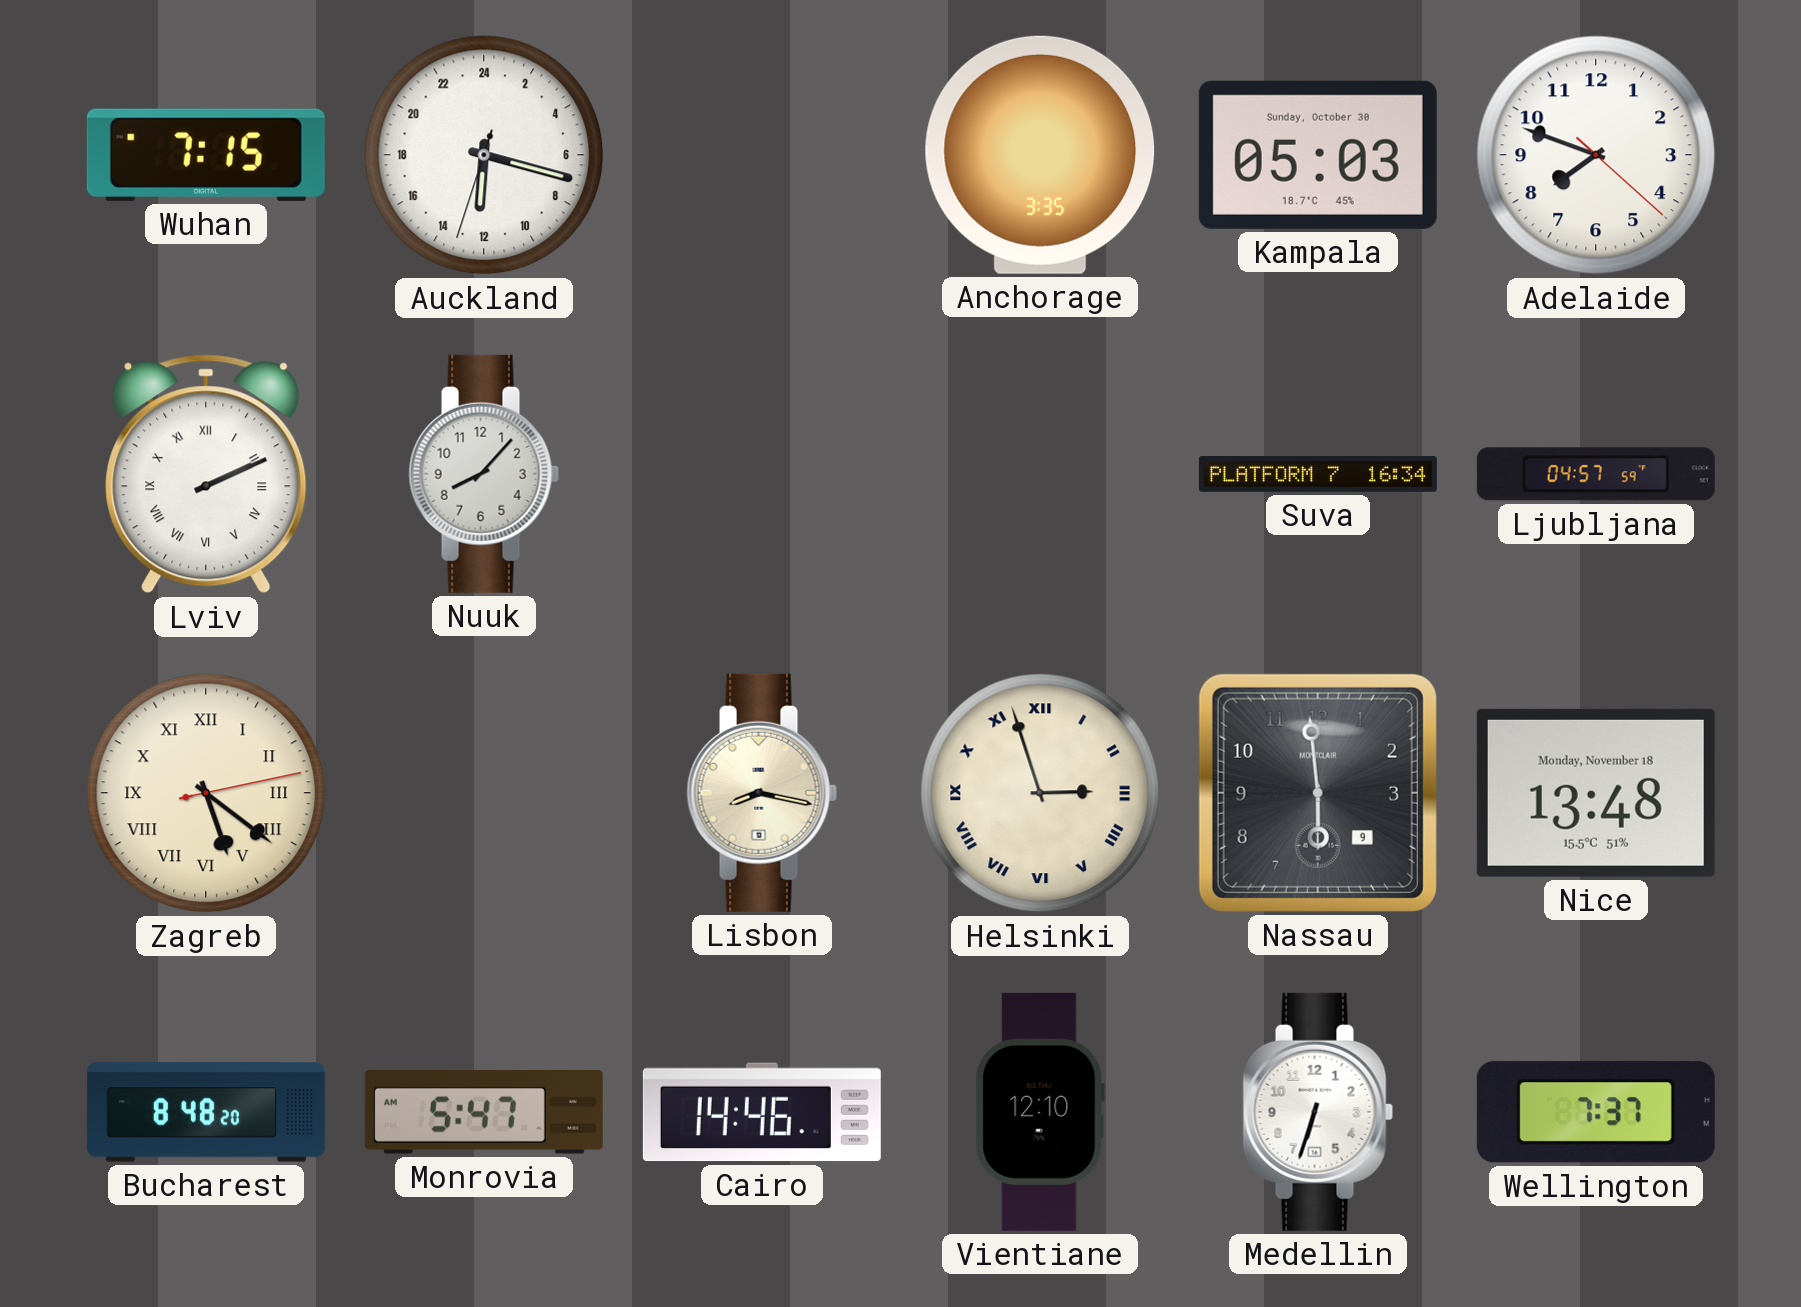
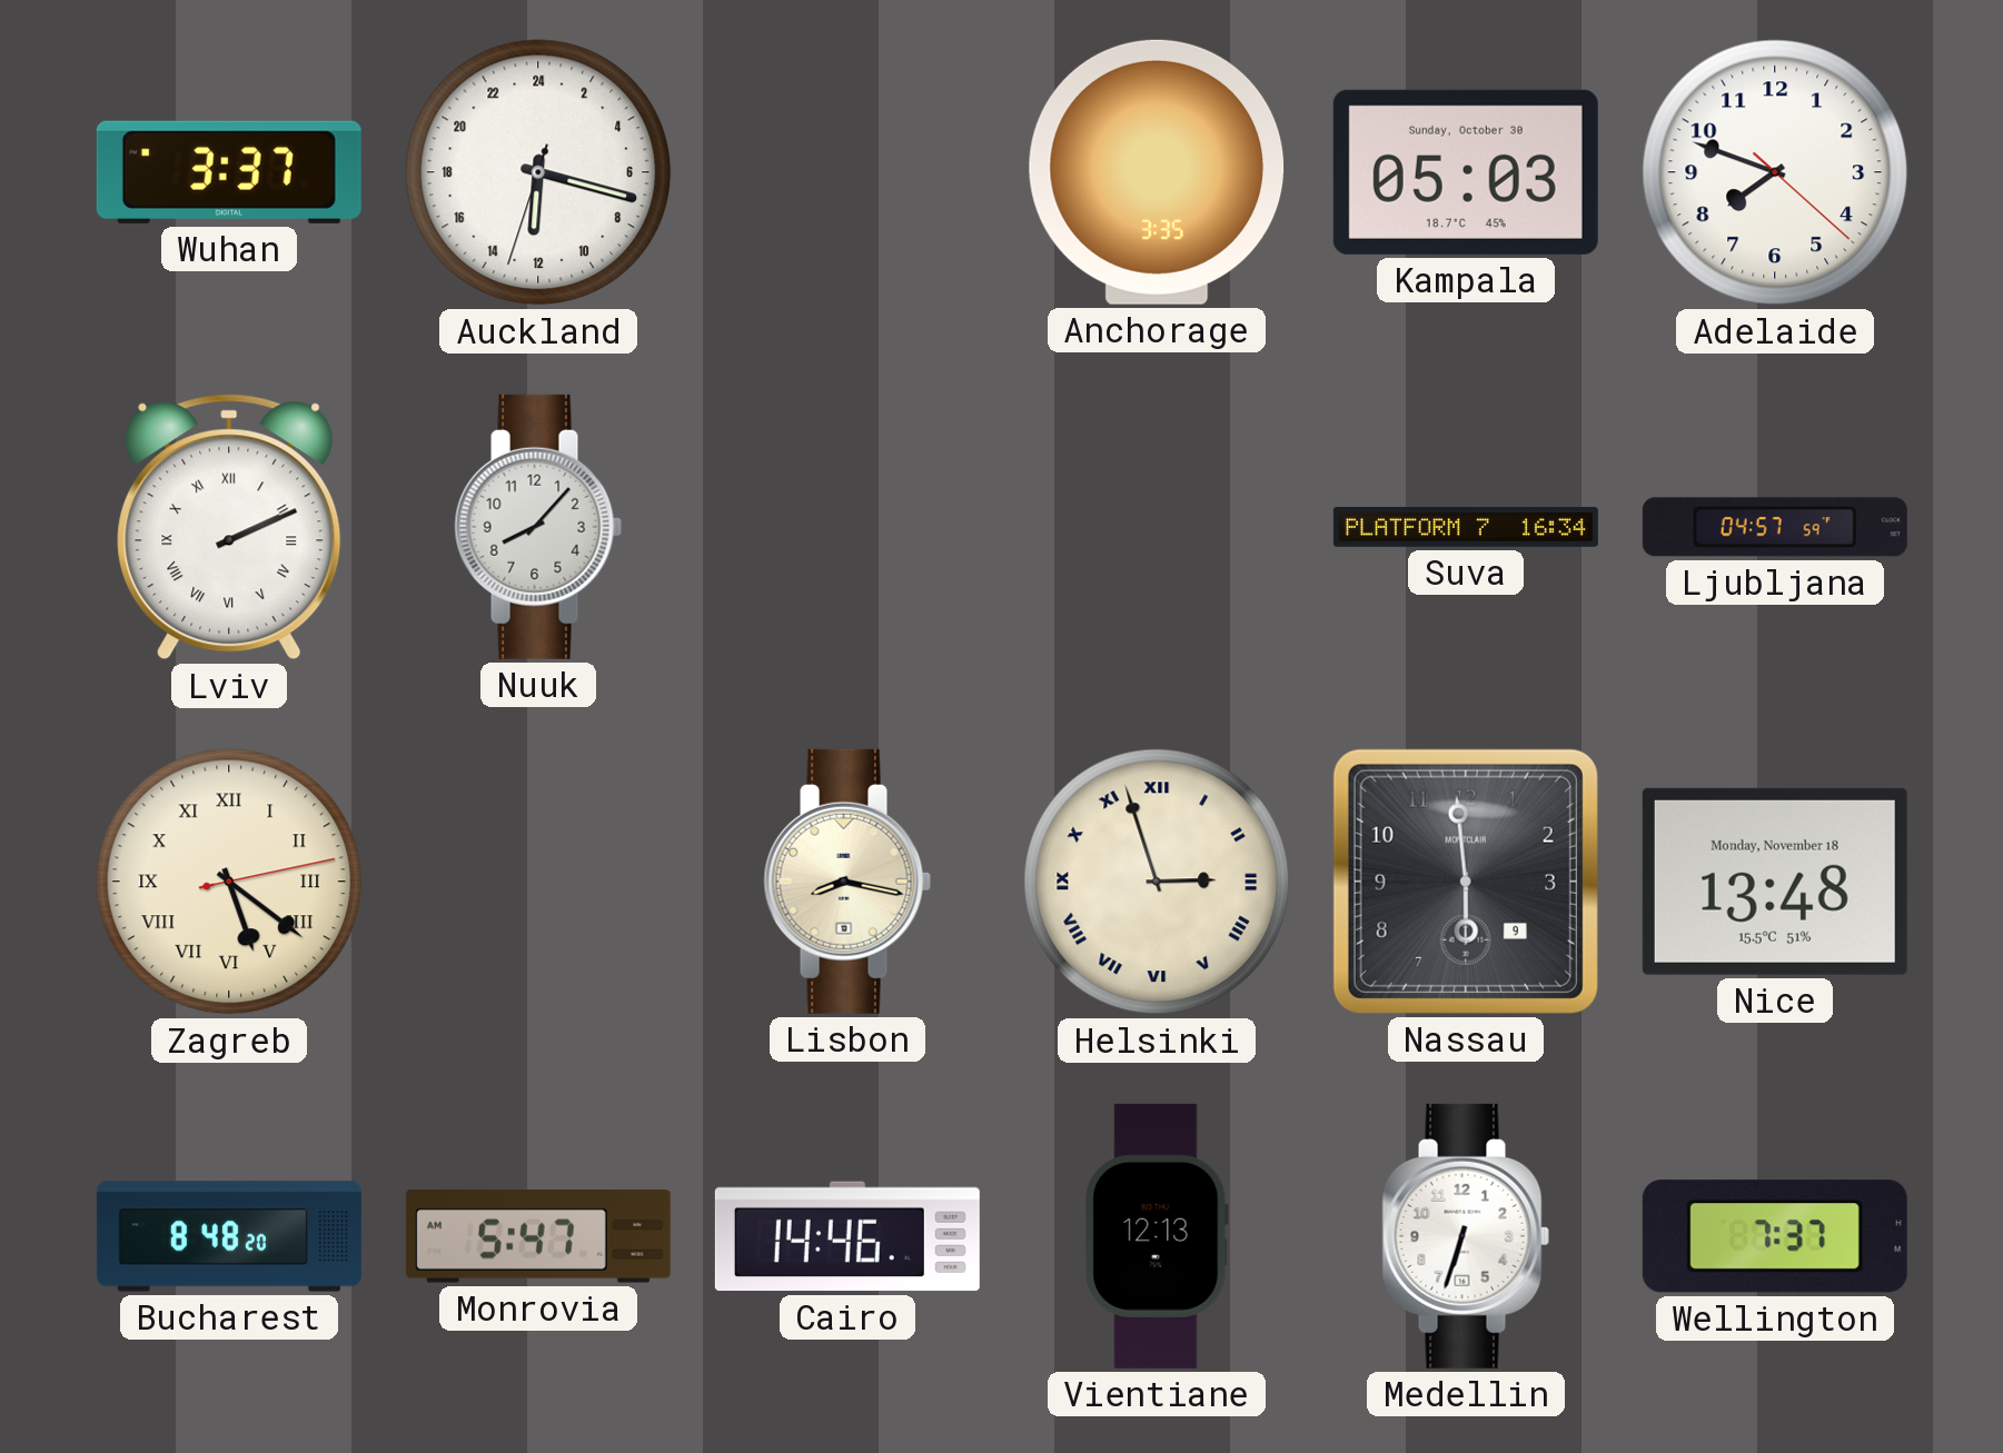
Wuhan: 7:15 -> 3:37
Vientiane: 12:10 -> 12:13
